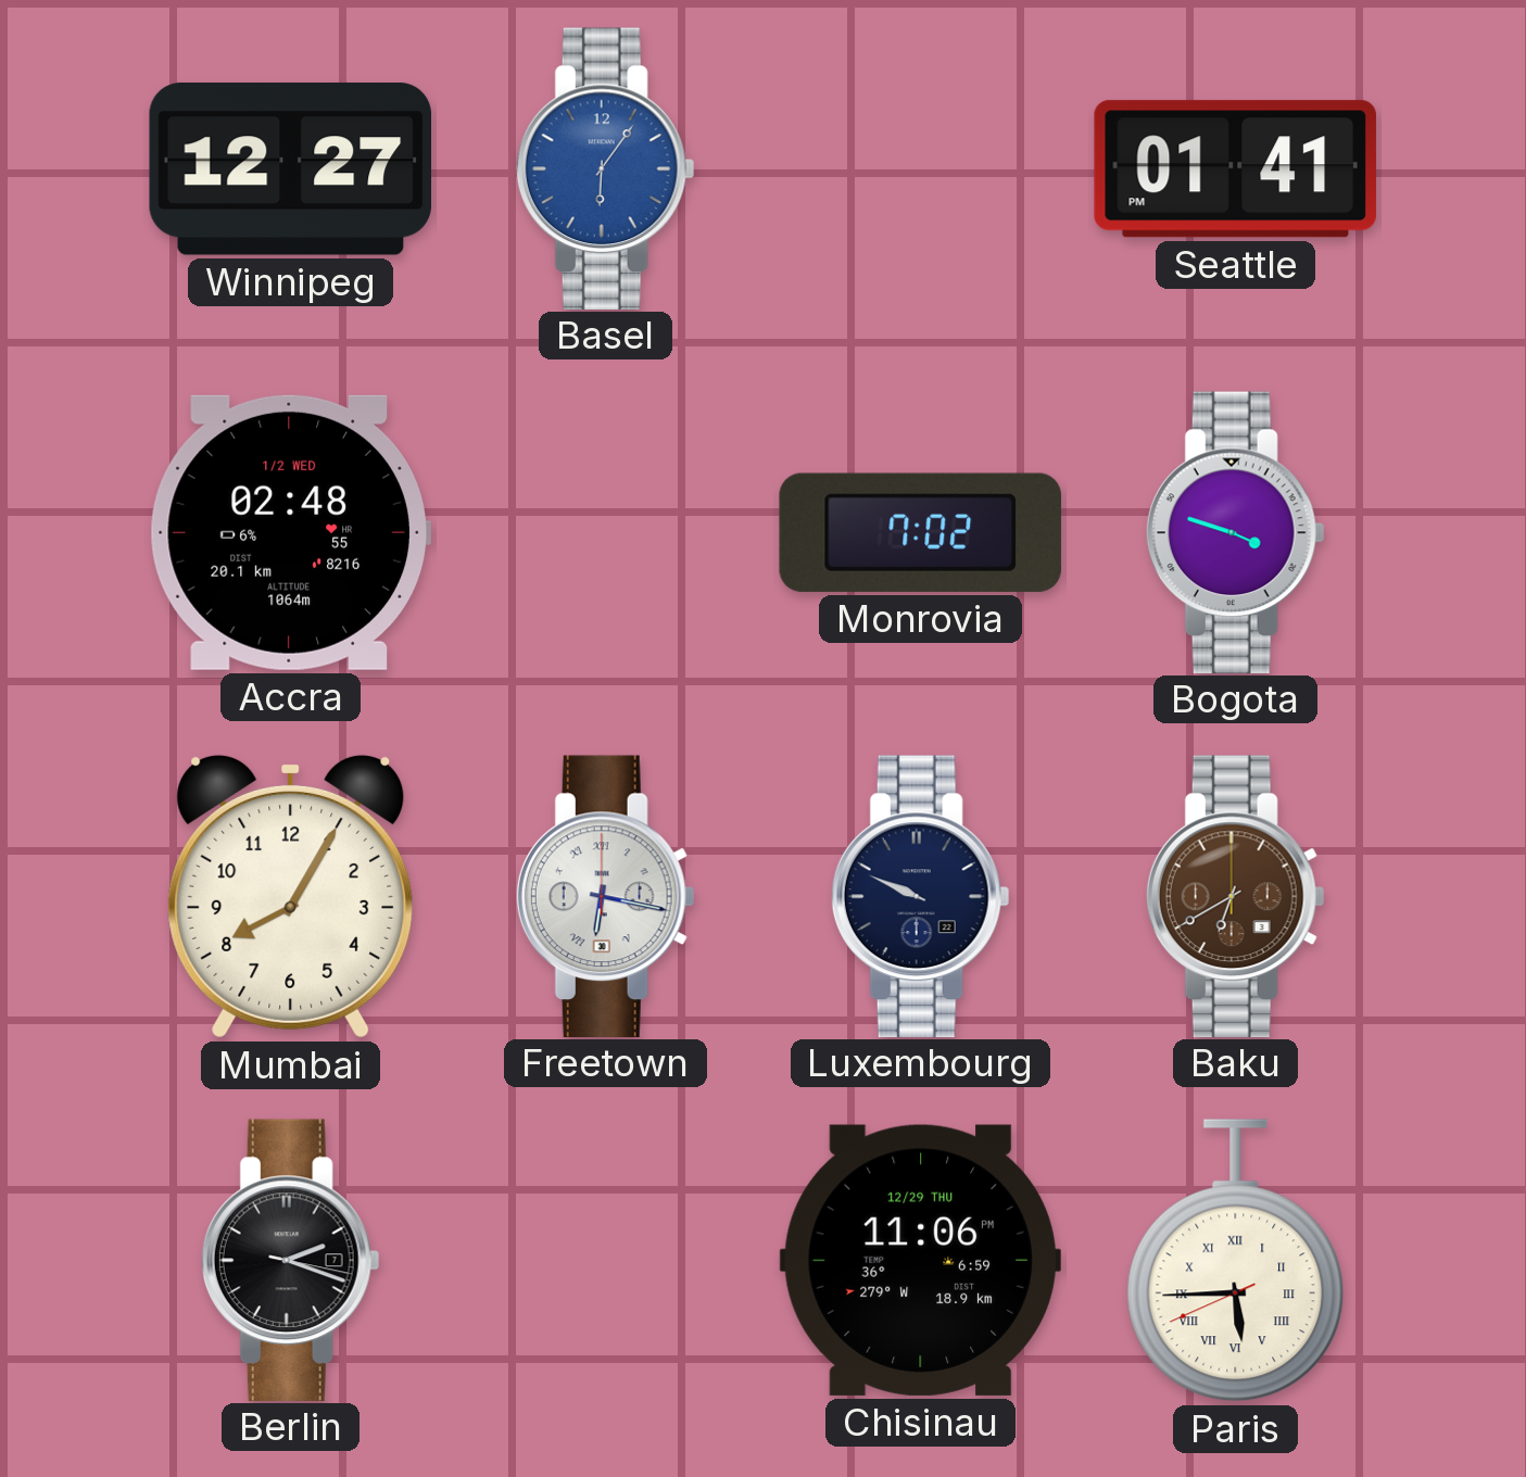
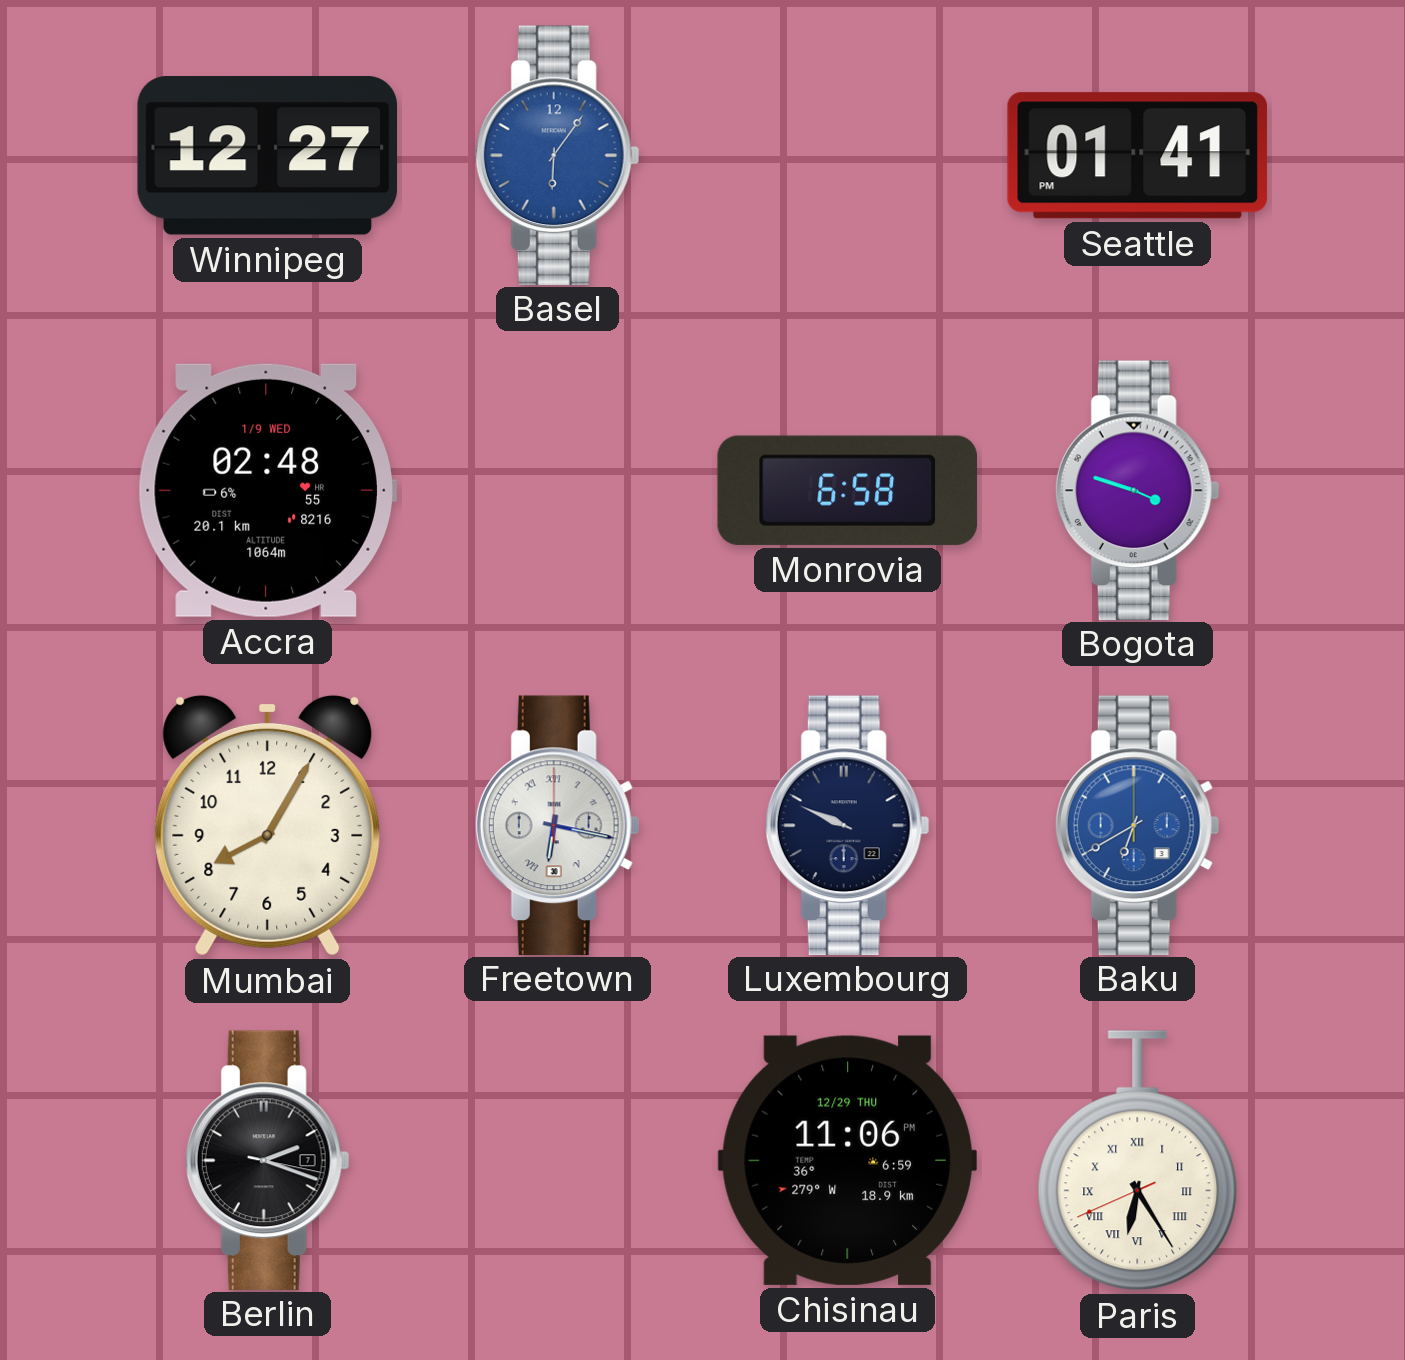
Accra date: 1/2 WED -> 1/9 WED
Monrovia: 7:02 -> 6:58
Baku dial: brown -> blue
Paris: 5:44 -> 6:24
